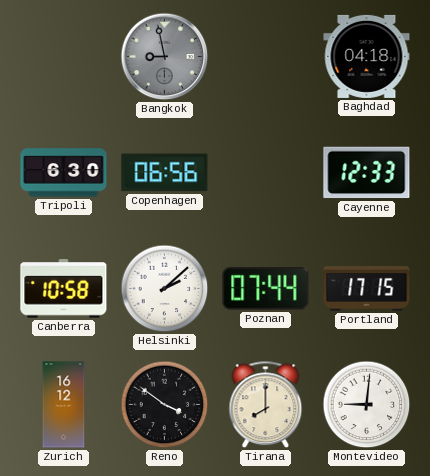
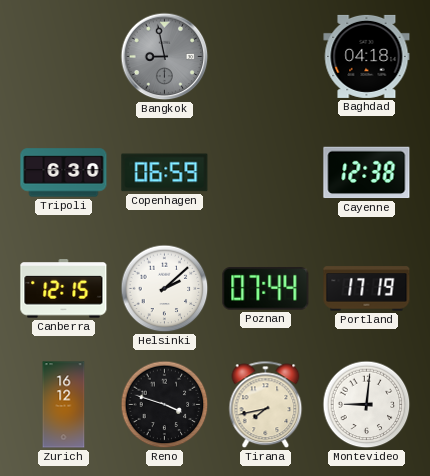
Copenhagen: 06:56 -> 06:59
Cayenne: 12:33 -> 12:38
Canberra: 10:58 -> 12:15
Portland: 17:15 -> 17:19
Reno: 3:51 -> 3:48
Tirana: 8:00 -> 7:43
